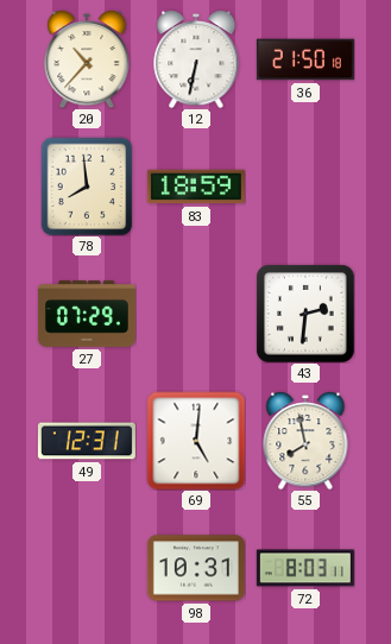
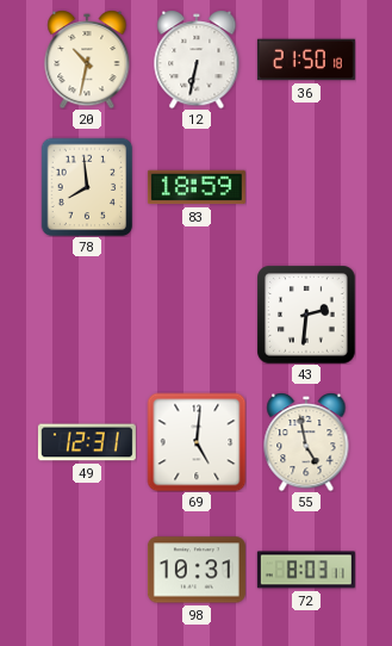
20: 10:37 -> 10:32
27: 07:29 -> none
55: 7:58 -> 4:58
